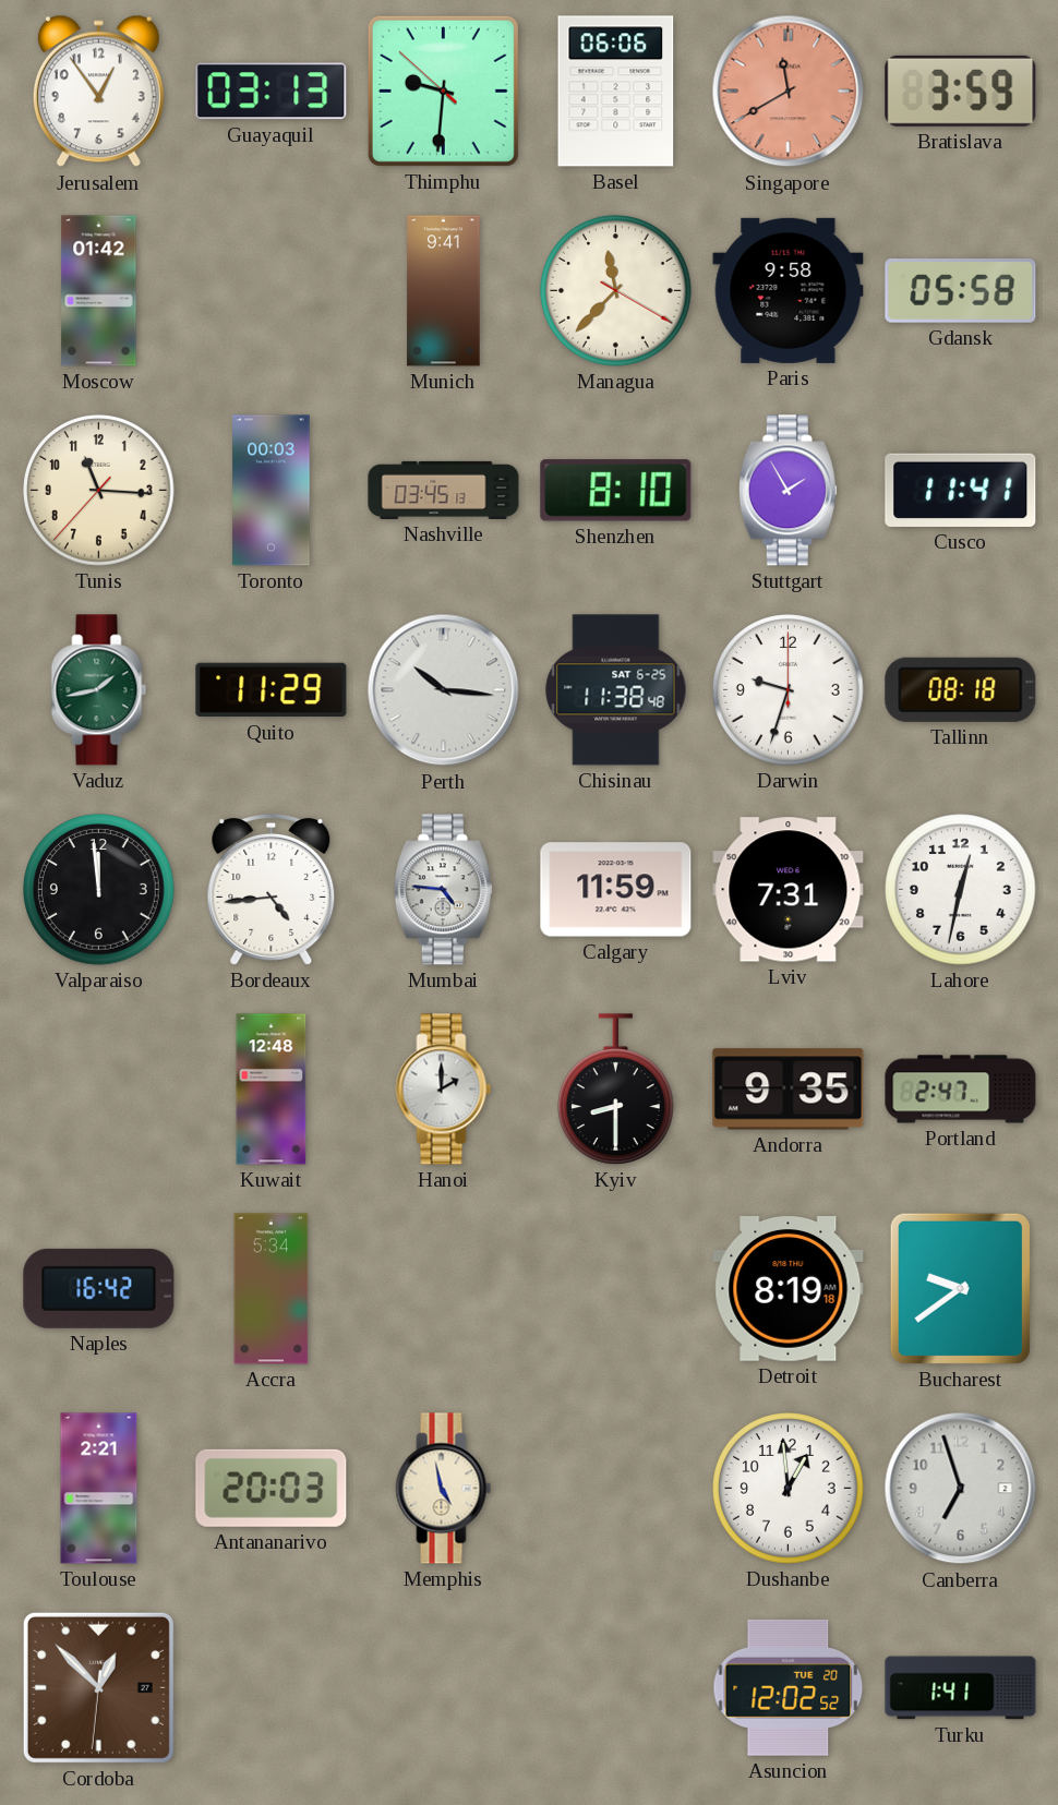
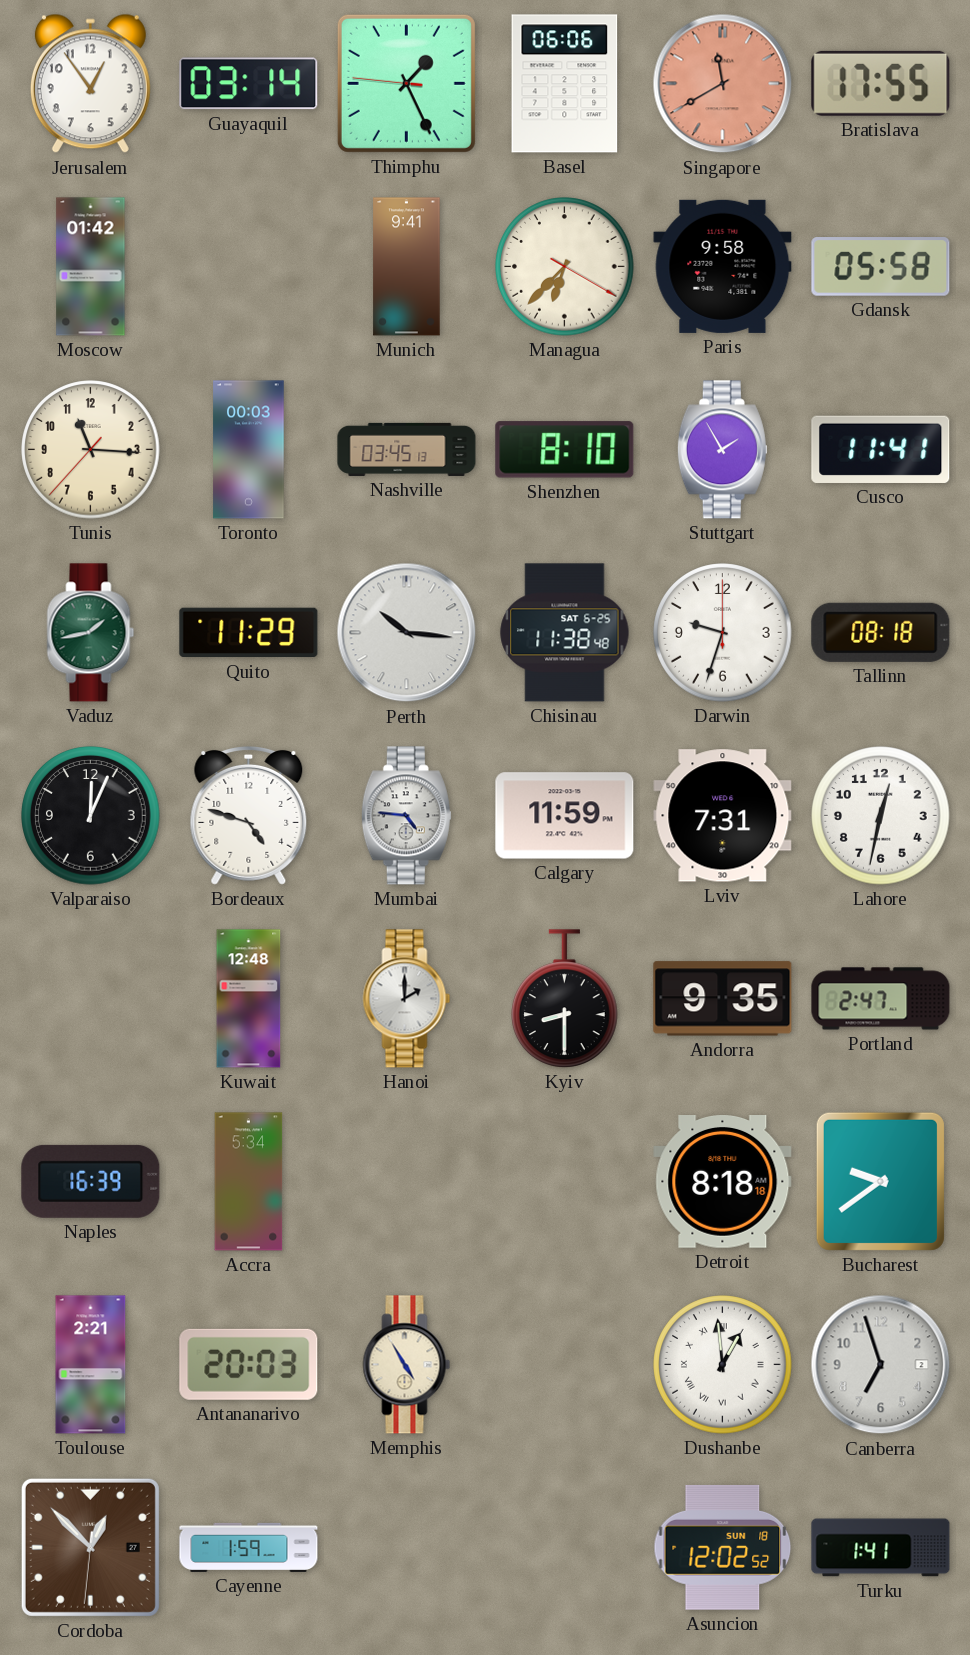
Guayaquil: 03:13 -> 03:14
Thimphu: 9:30 -> 1:25
Bratislava: 3:59 -> 17:55
Managua: 11:37 -> 6:37
Valparaiso: 11:59 -> 12:04
Bordeaux: 4:44 -> 4:48
Naples: 16:42 -> 16:39
Detroit: 8:19 -> 8:18
Memphis: 4:58 -> 4:55
Dushanbe numerals: Arabic -> Roman
Cayenne: none -> 1:59
Asuncion date: TUE 20 -> SUN 18
